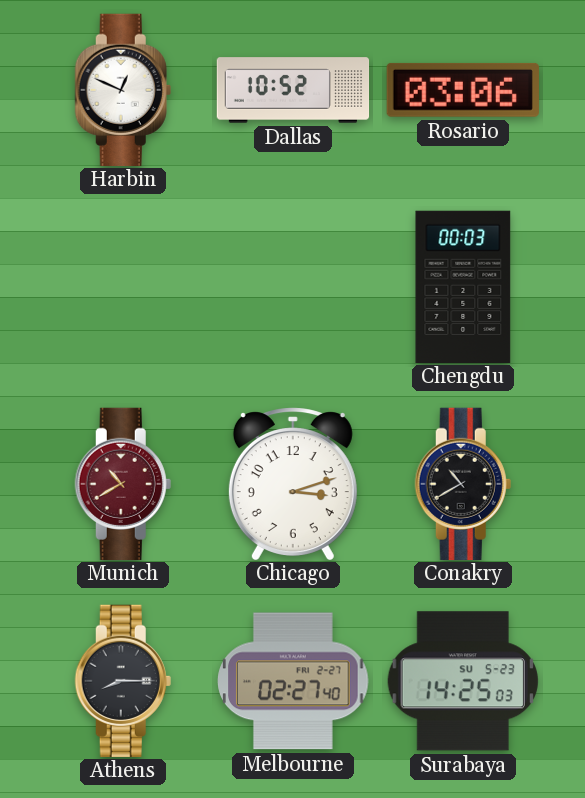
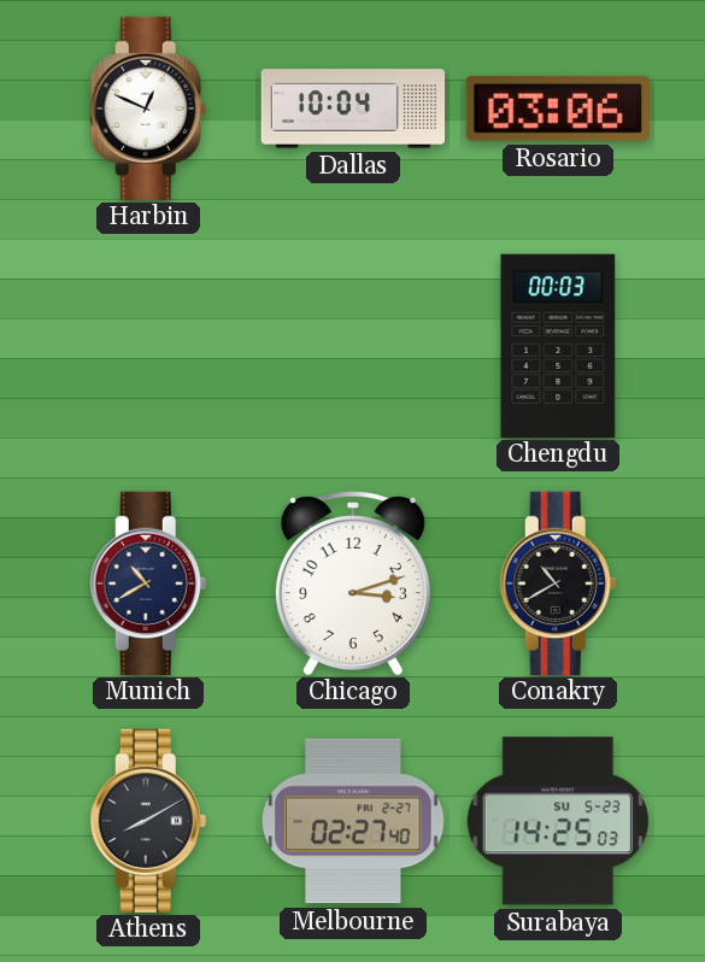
Dallas: 10:52 -> 10:04
Munich dial: burgundy -> navy
Athens: 8:15 -> 8:10
